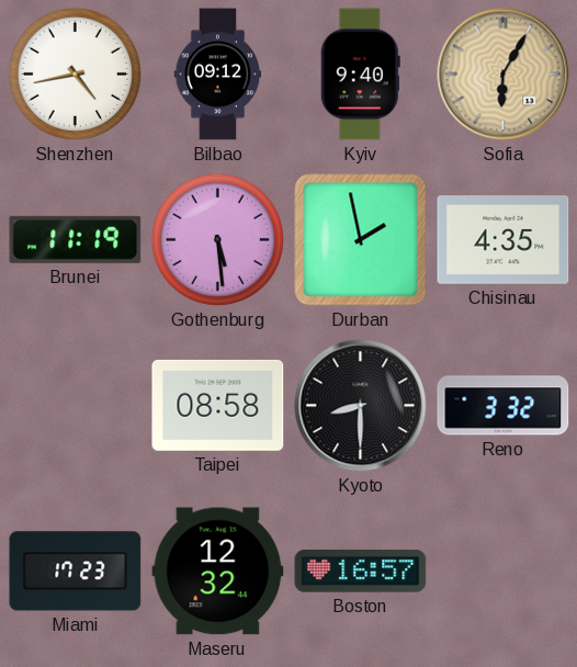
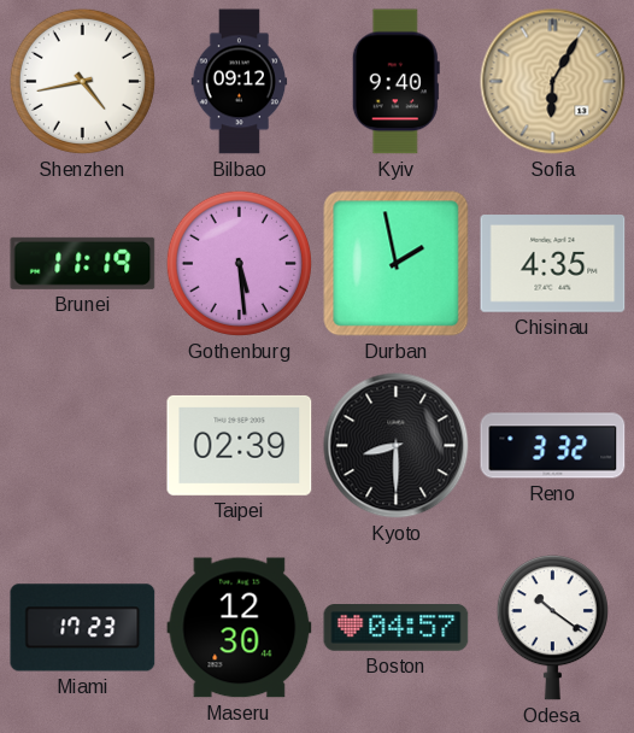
Taipei: 08:58 -> 02:39
Maseru: 12:32 -> 12:30
Boston: 16:57 -> 04:57
Odesa: none -> 10:21
